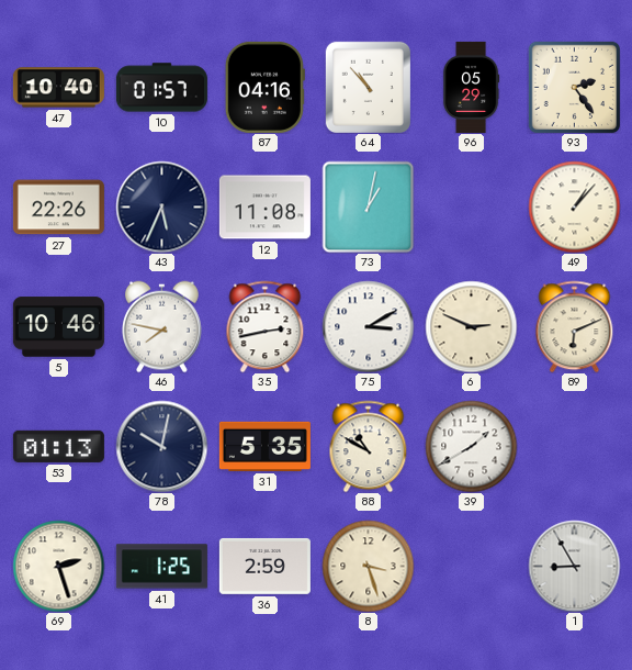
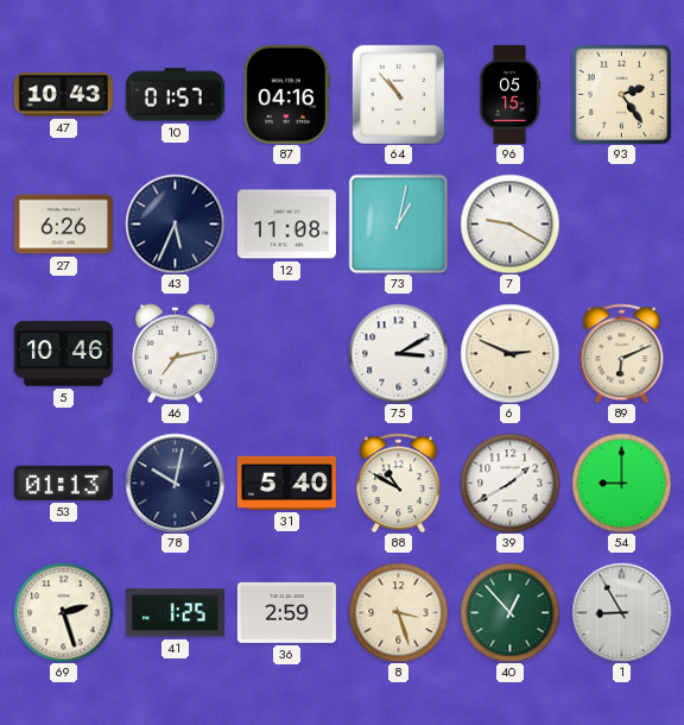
47: 10:40 -> 10:43
96: 05:29 -> 05:15
27: 22:26 -> 6:26
7: none -> 9:20
49: 1:07 -> none
46: 7:47 -> 7:13
35: 2:43 -> none
31: 5:35 -> 5:40
54: none -> 9:00
40: none -> 12:53
